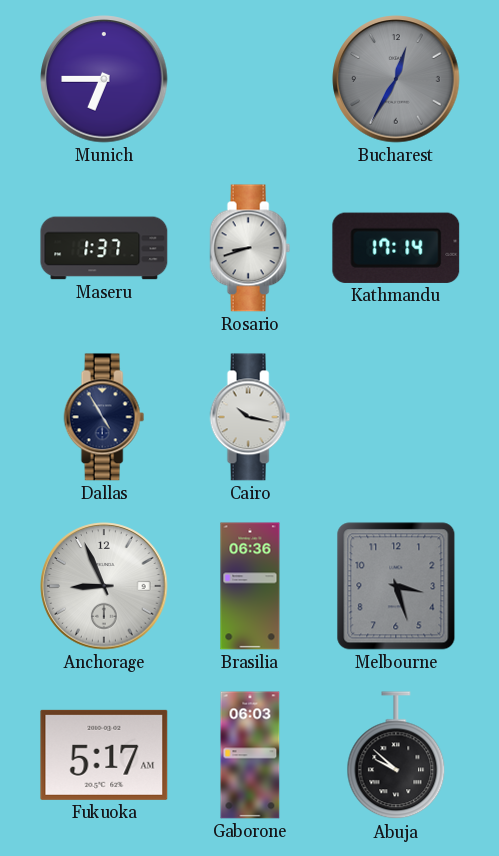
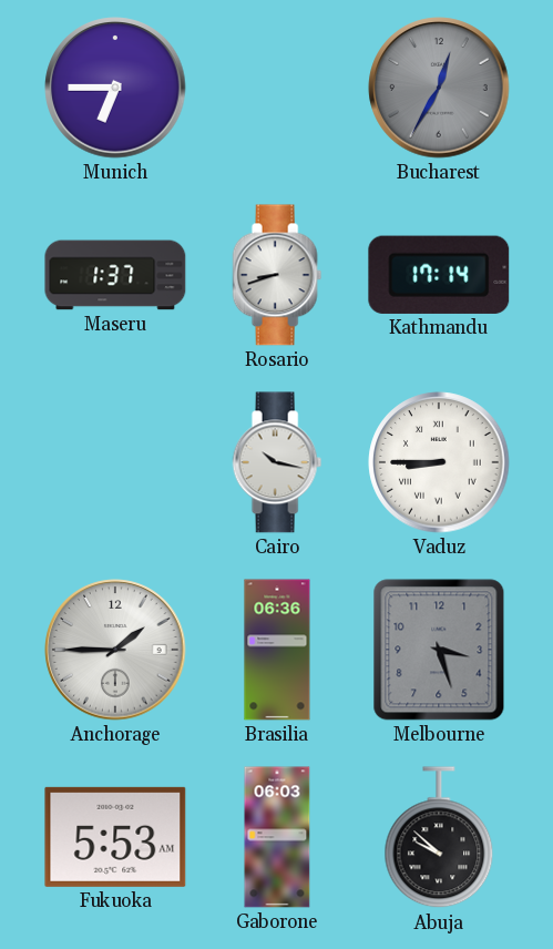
Dallas: 4:55 -> none
Vaduz: none -> 8:45
Anchorage: 8:56 -> 1:45
Fukuoka: 5:17 -> 5:53
